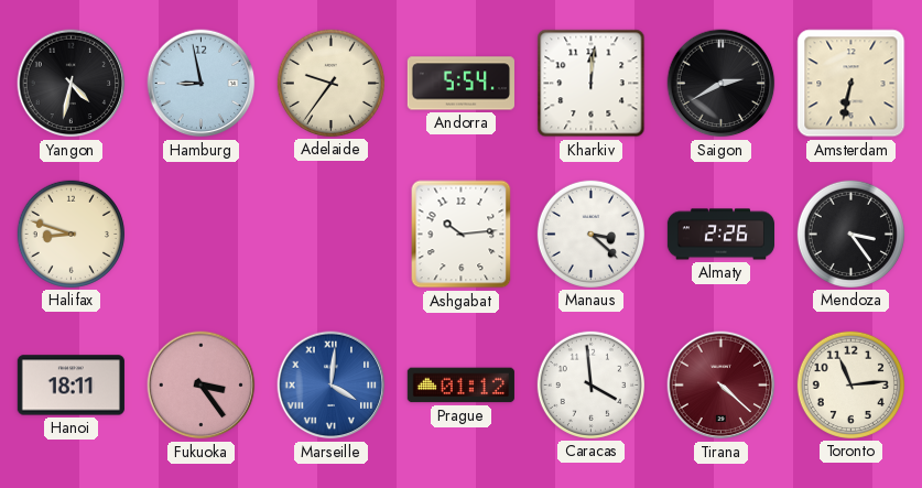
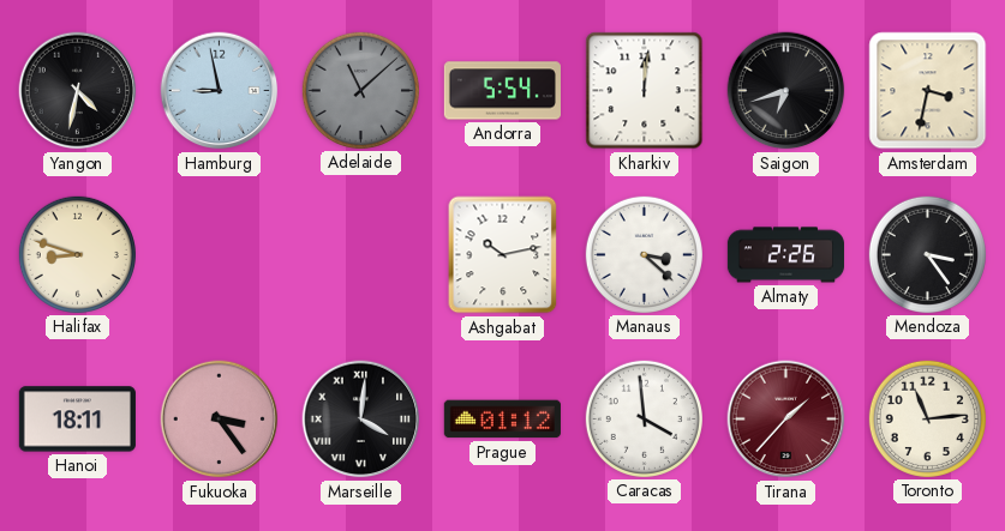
Adelaide: 9:36 -> 11:08
Adelaide dial: cream -> grey
Saigon: 2:40 -> 6:42
Amsterdam: 6:32 -> 3:32
Ashgabat: 10:14 -> 10:13
Marseille dial: blue -> black
Tirana: 4:22 -> 1:37
